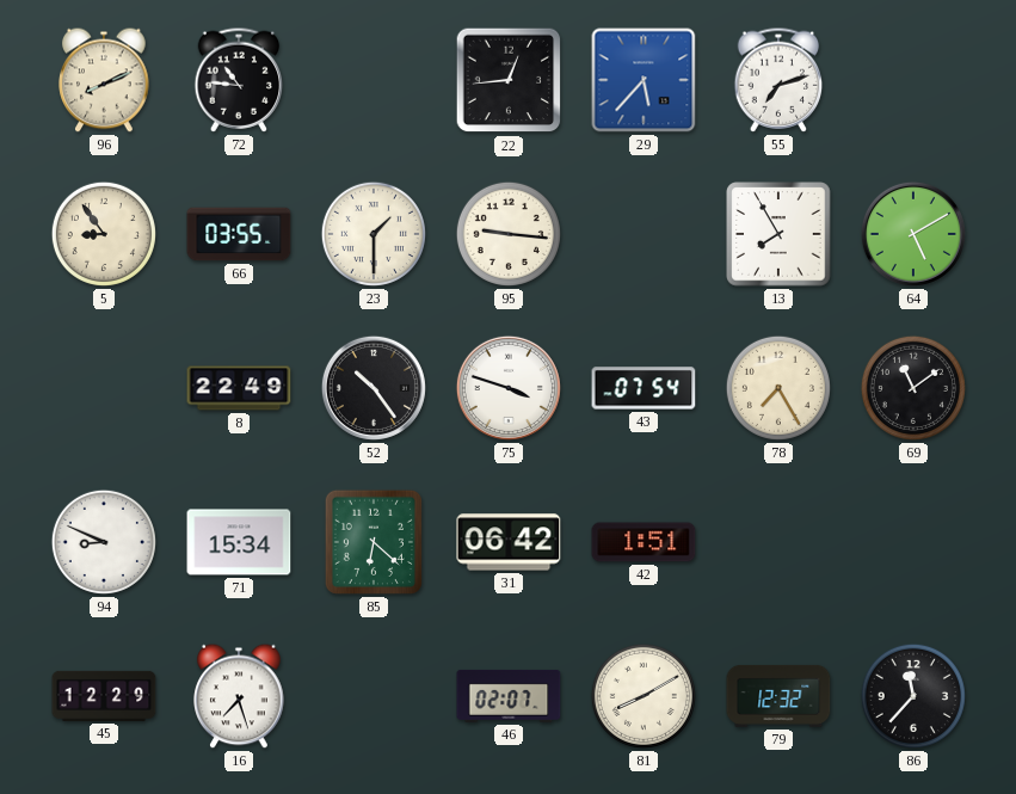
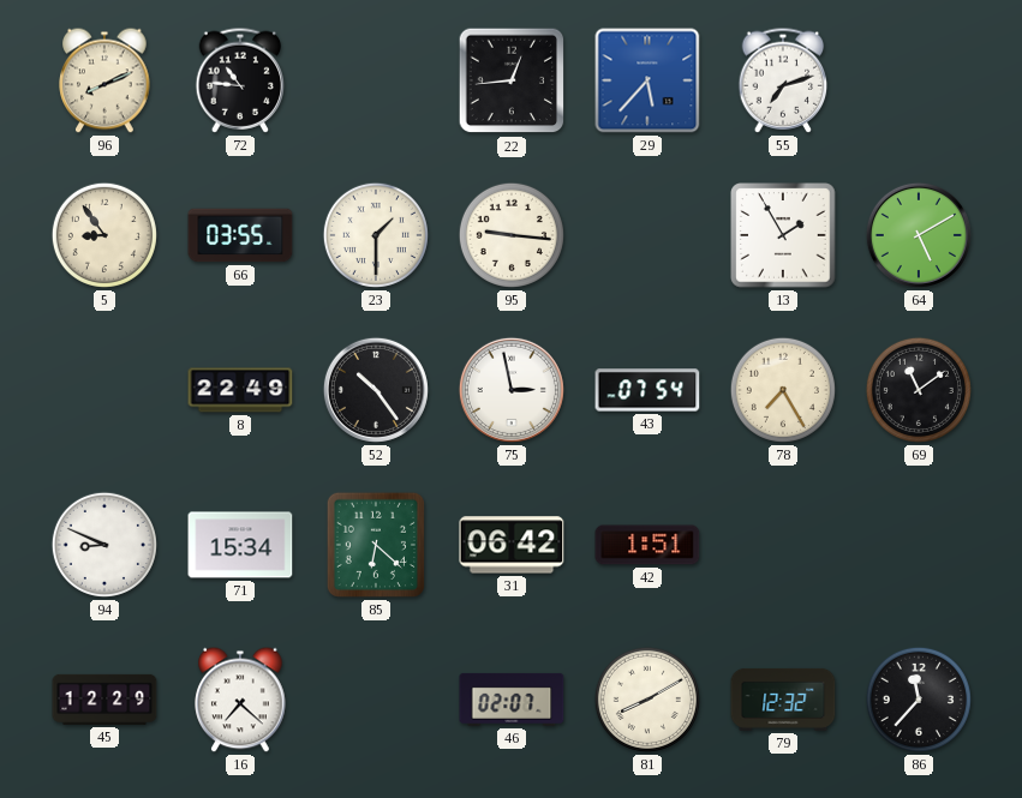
13: 7:55 -> 1:55
75: 3:48 -> 2:58
16: 7:27 -> 7:22
